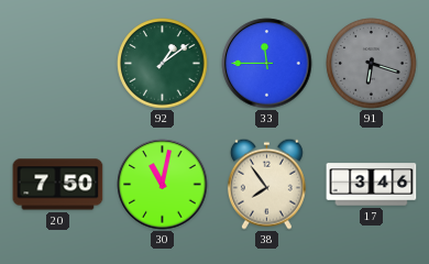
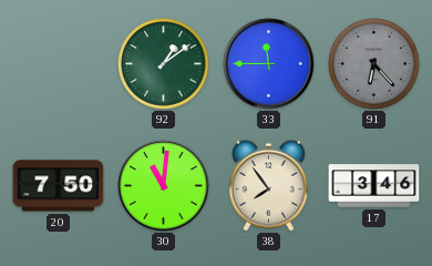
91: 6:18 -> 6:23
30: 11:02 -> 11:01
